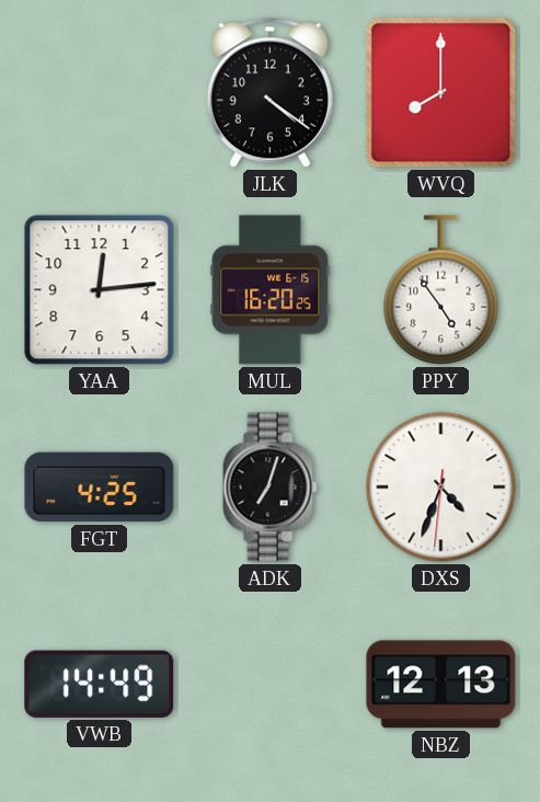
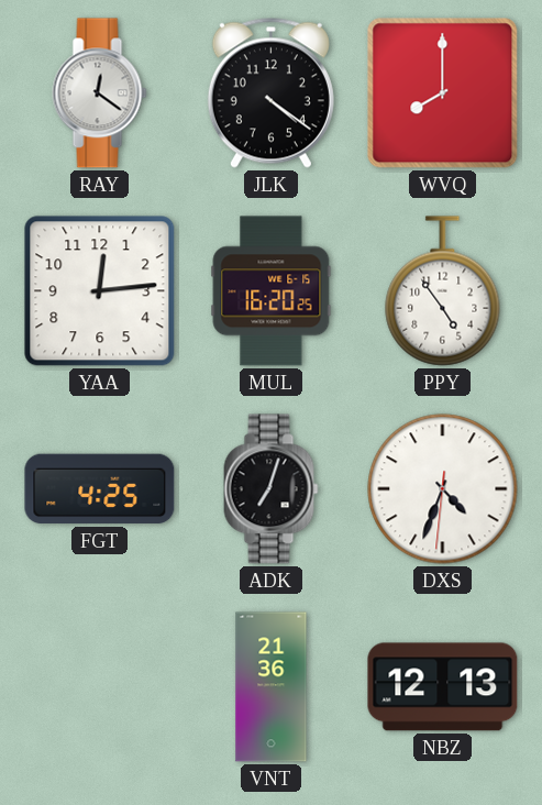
RAY: none -> 12:21
VWB: 14:49 -> none
VNT: none -> 21:36
